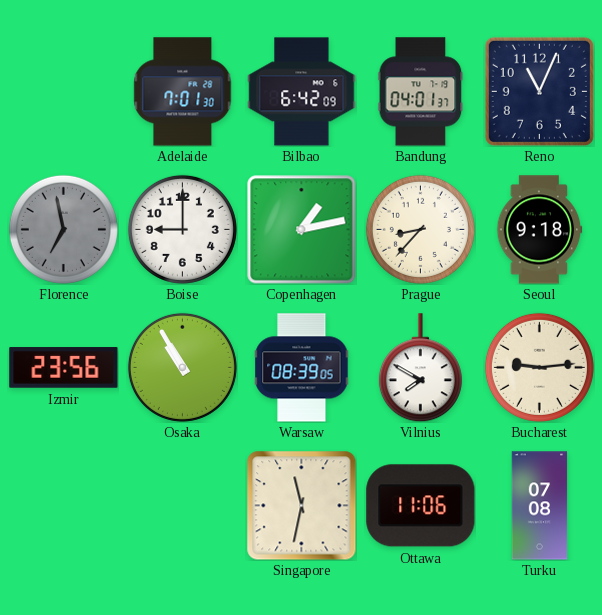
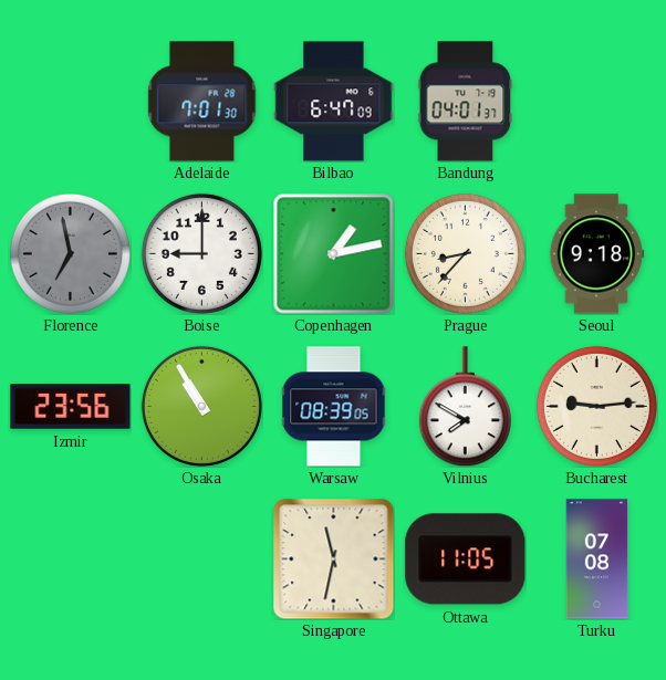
Bilbao: 6:42 -> 6:47
Reno: 11:04 -> none
Ottawa: 11:06 -> 11:05
